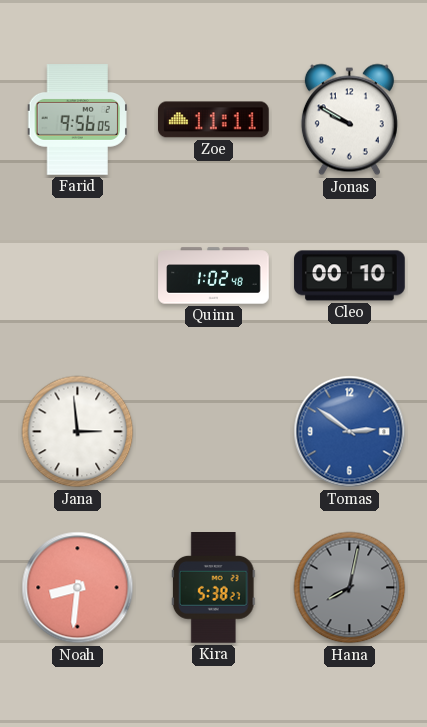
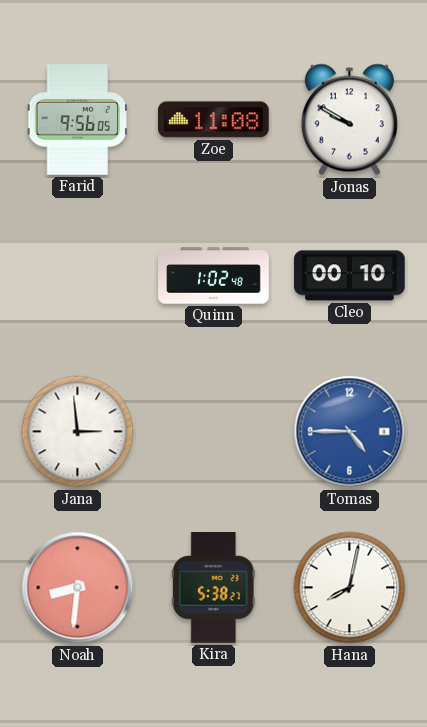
Zoe: 11:11 -> 11:08
Tomas: 2:51 -> 4:45
Hana dial: grey -> white
